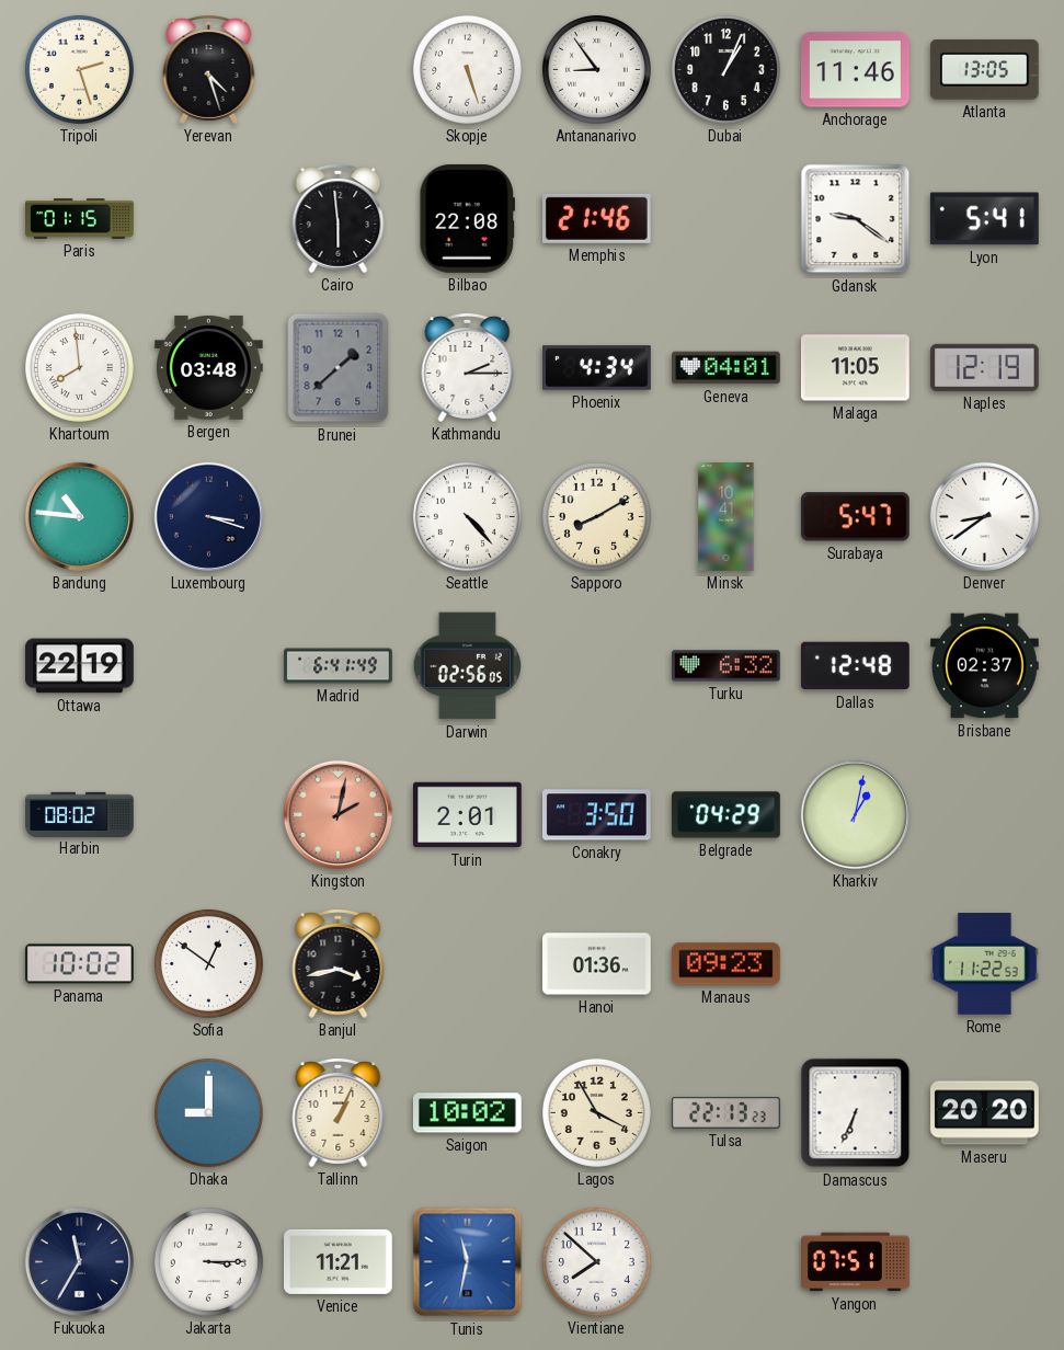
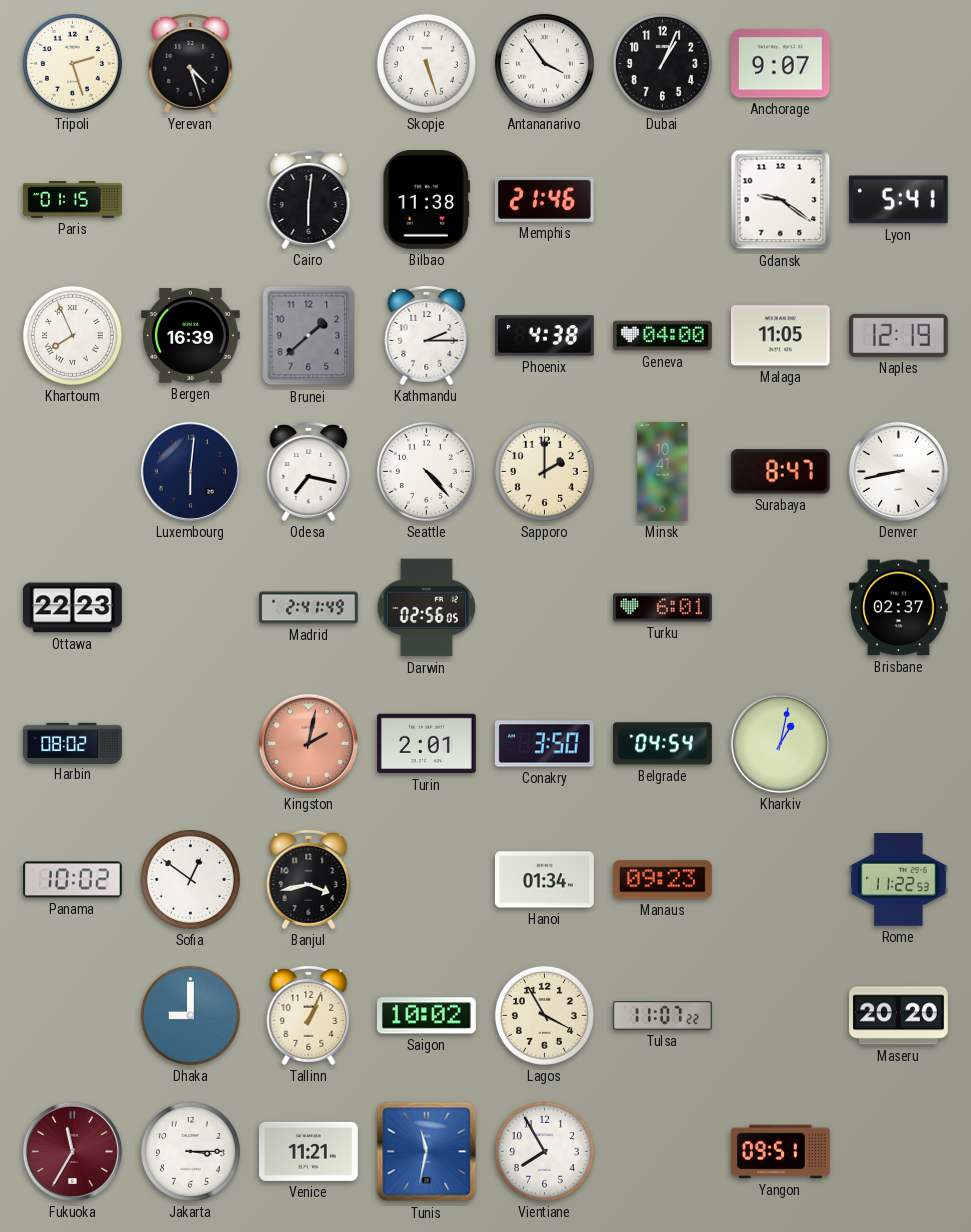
Antananarivo: 8:54 -> 3:54
Anchorage: 11:46 -> 9:07
Atlanta: 13:05 -> none
Cairo: 5:59 -> 6:01
Bilbao: 22:08 -> 11:38
Khartoum: 7:59 -> 7:56
Bergen: 03:48 -> 16:39
Phoenix: 4:34 -> 4:38
Geneva: 04:01 -> 04:00
Bandung: 10:46 -> none
Luxembourg: 3:18 -> 6:01
Odesa: none -> 7:17
Sapporo: 8:10 -> 2:00
Surabaya: 5:47 -> 8:47
Denver: 8:39 -> 8:43
Ottawa: 22:19 -> 22:23
Madrid: 6:41 -> 2:41
Turku: 6:32 -> 6:01
Dallas: 12:48 -> none
Belgrade: 04:29 -> 04:54
Hanoi: 01:36 -> 01:34
Tulsa: 22:13 -> 11:07
Damascus: 6:34 -> none
Fukuoka dial: navy -> burgundy
Vientiane: 7:52 -> 7:55
Yangon: 07:51 -> 09:51
